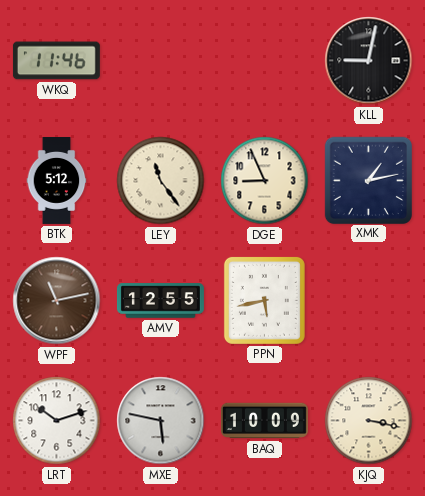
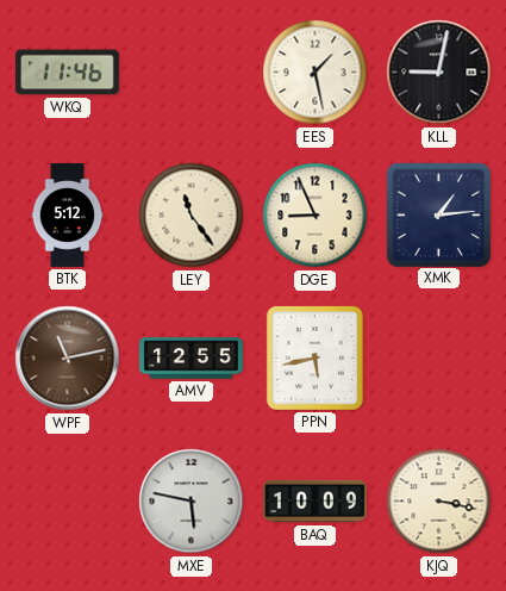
EES: none -> 1:28
XMK: 1:13 -> 1:14
LRT: 10:12 -> none
